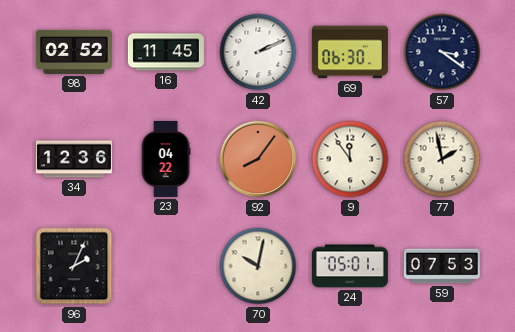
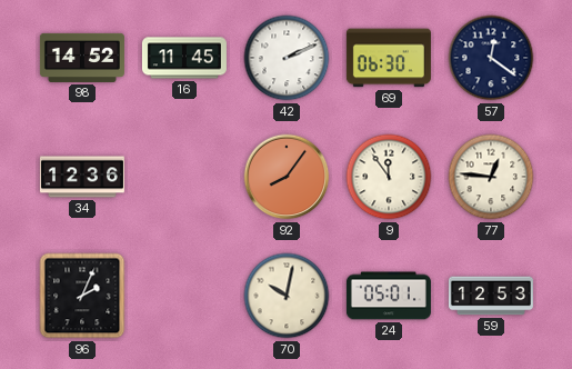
98: 02:52 -> 14:52
57: 3:21 -> 12:21
23: 04:22 -> none
77: 1:58 -> 12:46
59: 07:53 -> 12:53
